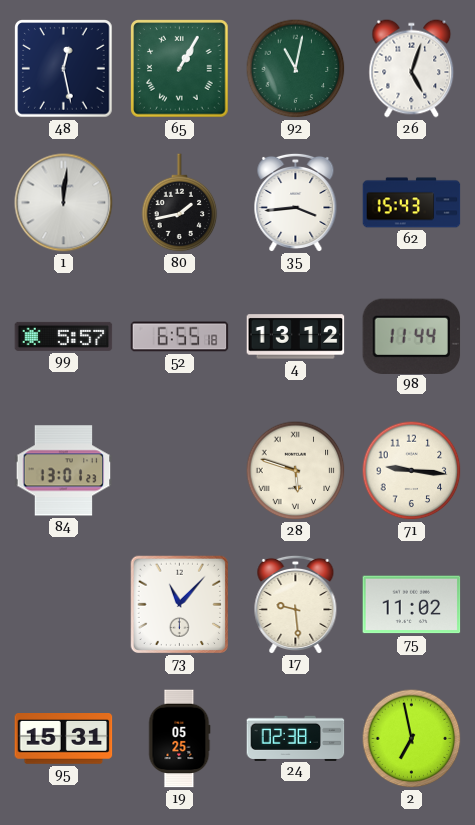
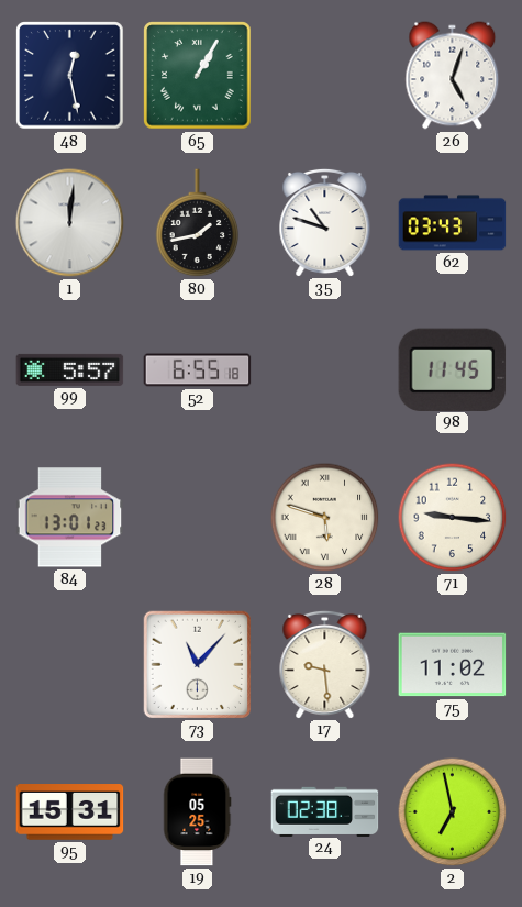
92: 11:02 -> none
35: 3:44 -> 10:48
62: 15:43 -> 03:43
4: 13:12 -> none
98: 11:44 -> 11:45
